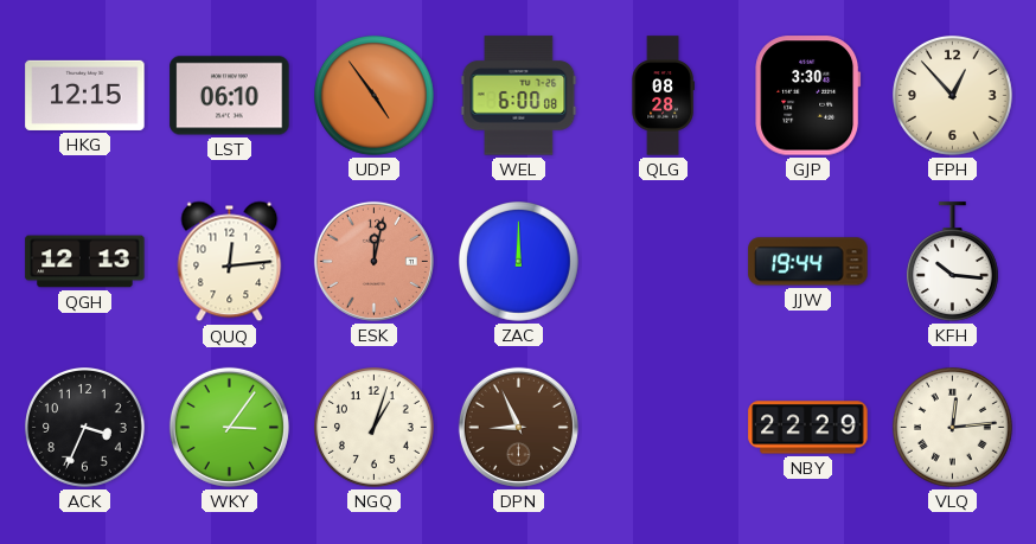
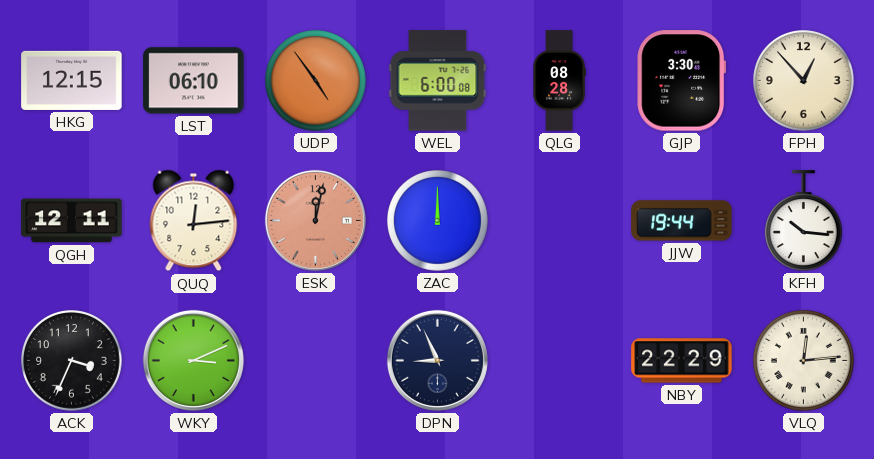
QGH: 12:13 -> 12:11
WKY: 3:06 -> 3:11
NGQ: 1:03 -> none
DPN dial: brown -> navy
